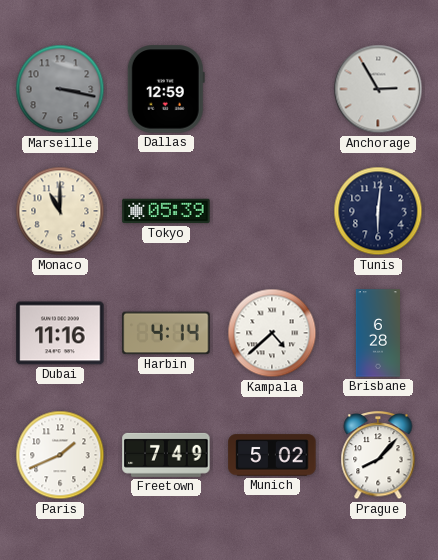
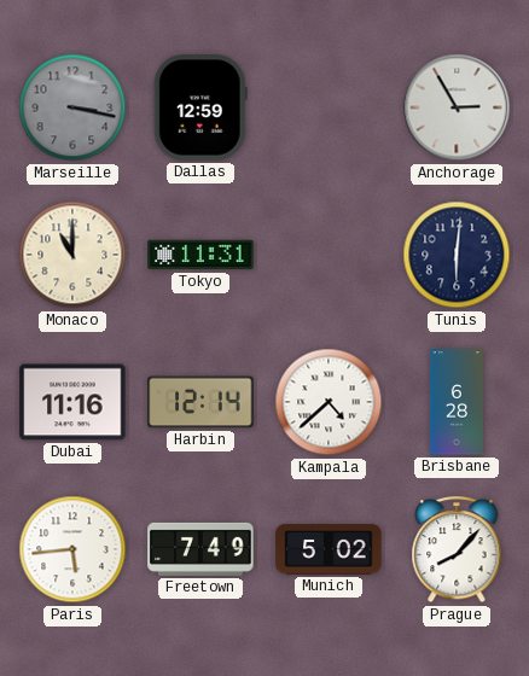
Tokyo: 05:39 -> 11:31
Harbin: 4:14 -> 12:14
Paris: 1:41 -> 5:44
